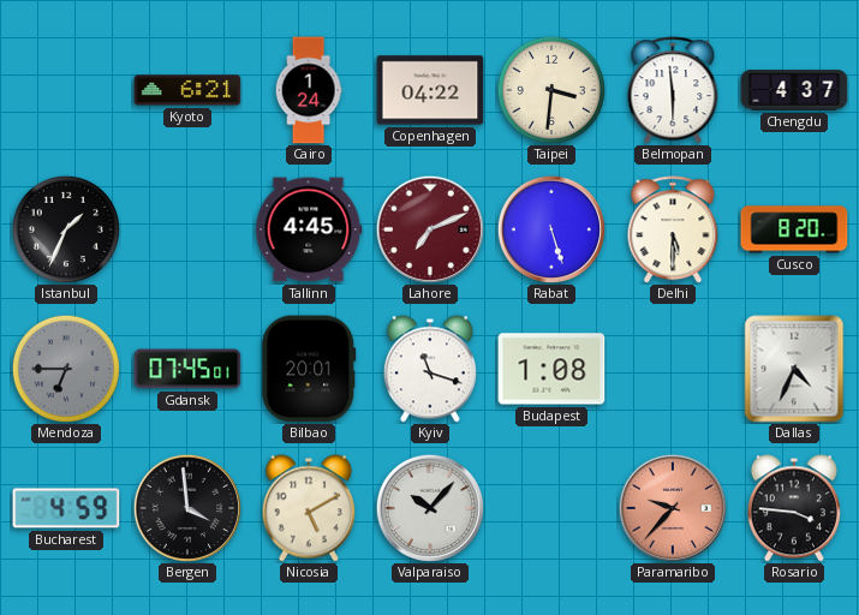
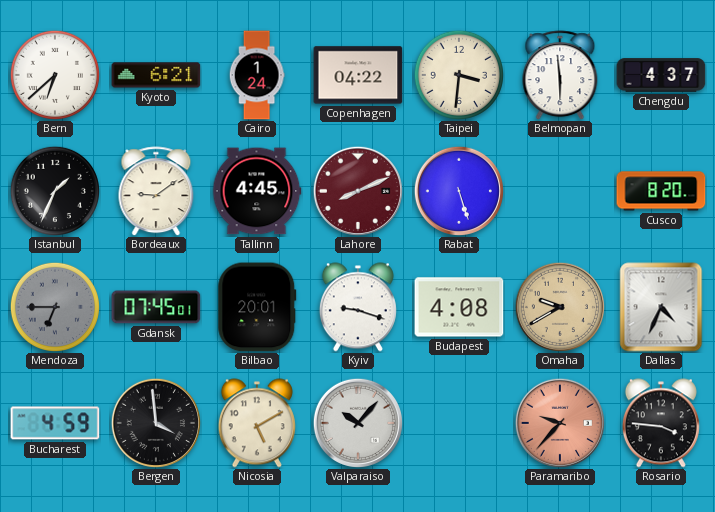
Bern: none -> 6:38
Bordeaux: none -> 9:09
Lahore: 7:11 -> 8:11
Delhi: 5:30 -> none
Kyiv: 11:18 -> 9:18
Budapest: 1:08 -> 4:08
Omaha: none -> 9:40
